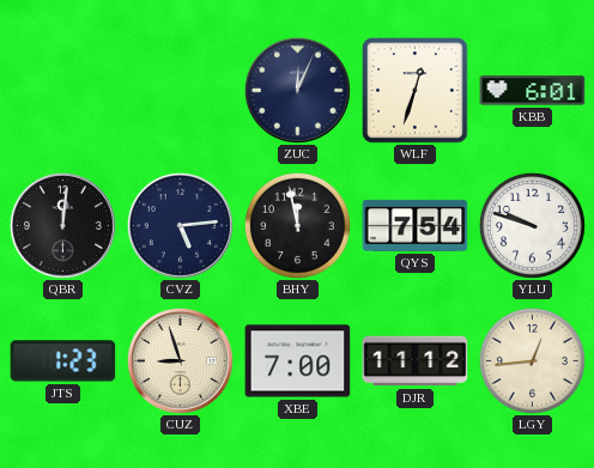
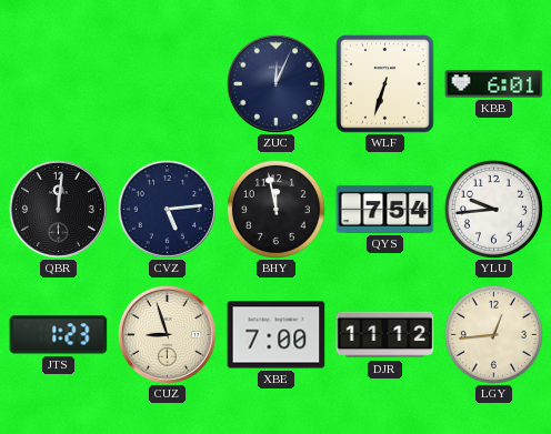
WLF: 12:33 -> 6:33
YLU: 9:48 -> 9:44
